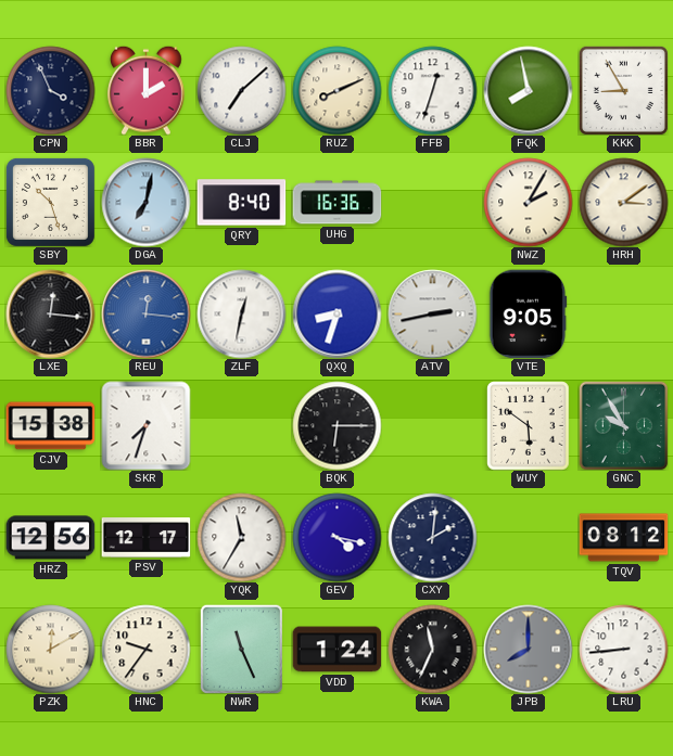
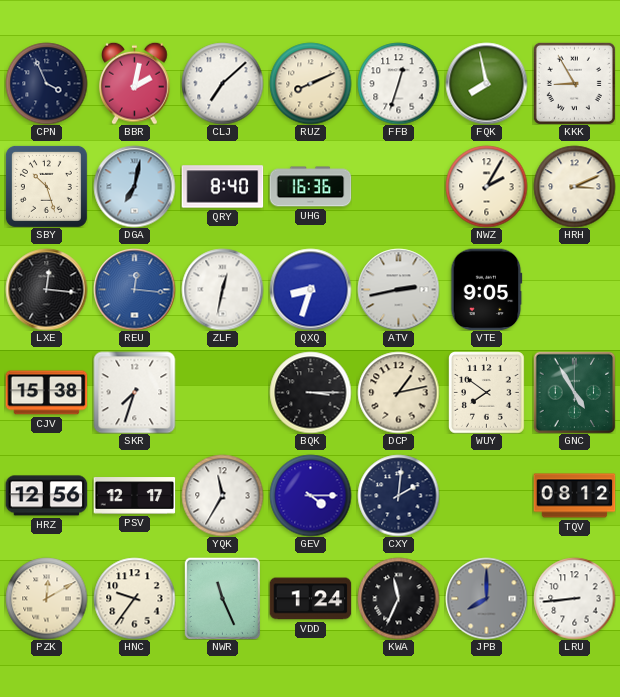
BBR: 2:00 -> 2:02
HRH: 3:09 -> 3:11
BQK: 6:15 -> 3:15
DCP: none -> 1:13
WUY: 5:51 -> 7:51
GNC: 9:55 -> 4:55
GEV: 4:17 -> 4:15
